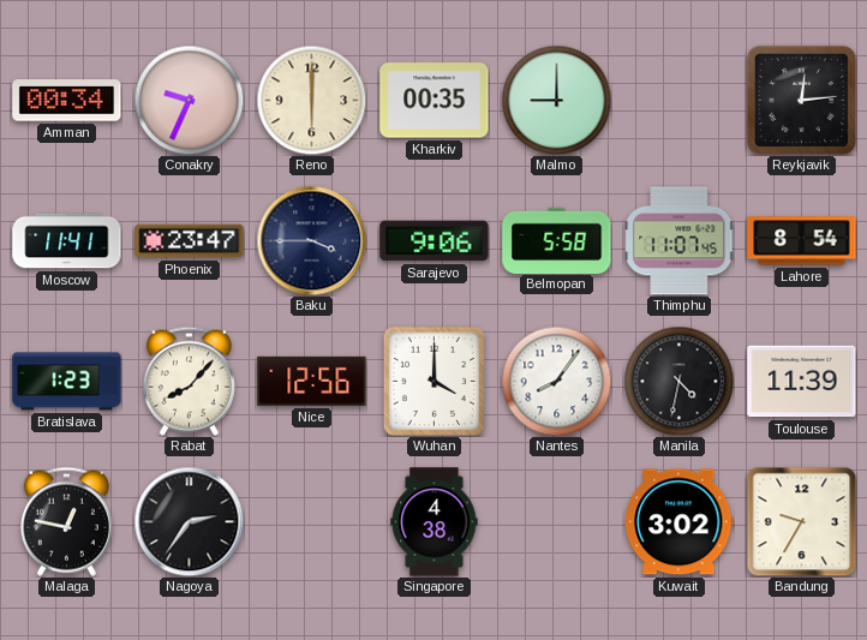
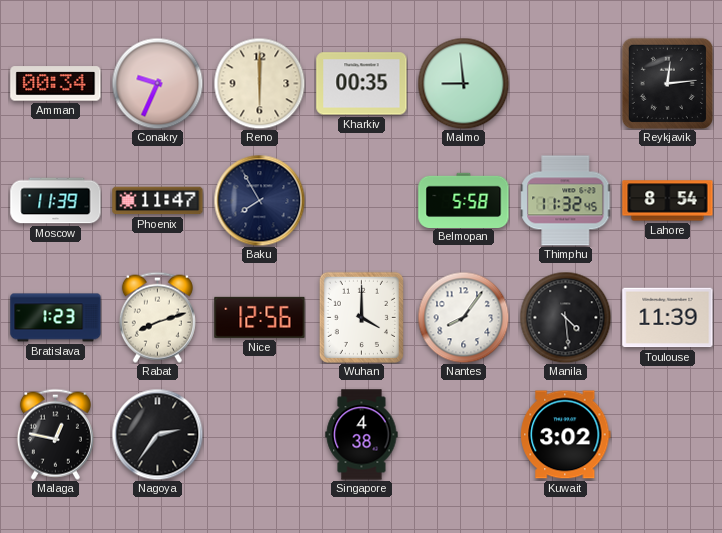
Malmo: 9:00 -> 8:59
Moscow: 11:41 -> 11:39
Phoenix: 23:47 -> 11:47
Baku: 3:45 -> 7:55
Sarajevo: 9:06 -> none
Thimphu: 11:07 -> 11:32
Rabat: 8:07 -> 8:12
Manila: 4:32 -> 4:29
Bandung: 9:35 -> none
